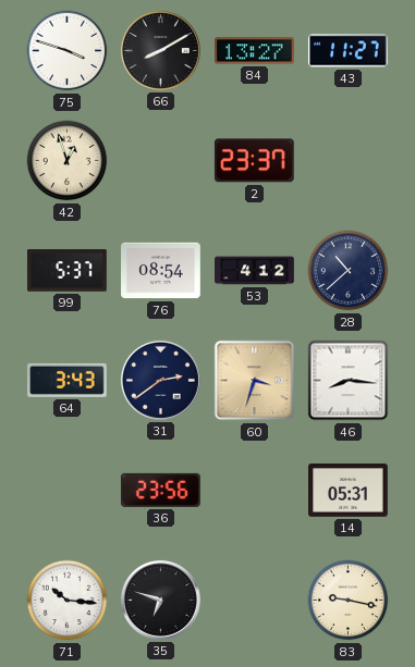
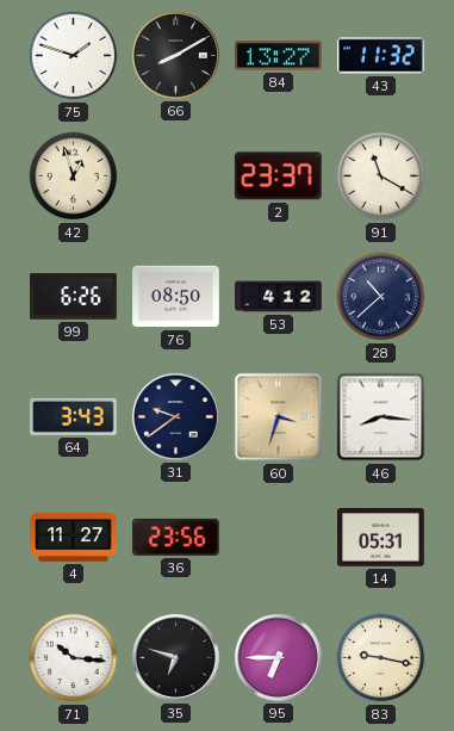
75: 3:48 -> 1:48
43: 11:27 -> 11:32
91: none -> 11:20
99: 5:37 -> 6:26
76: 08:54 -> 08:50
31: 2:39 -> 9:39
4: none -> 11:27
95: none -> 6:45
